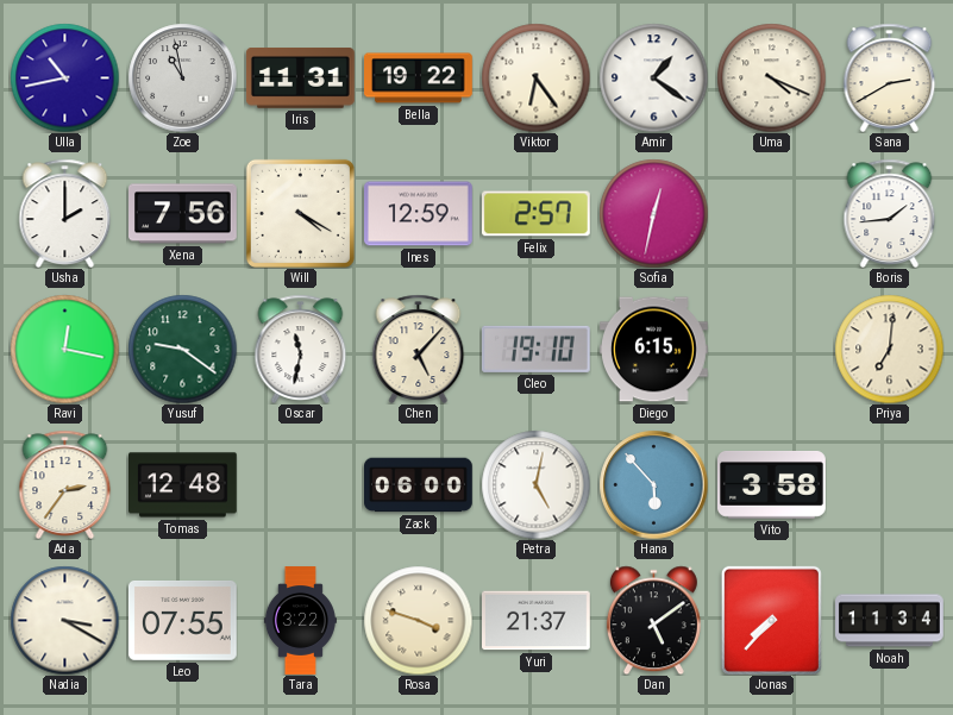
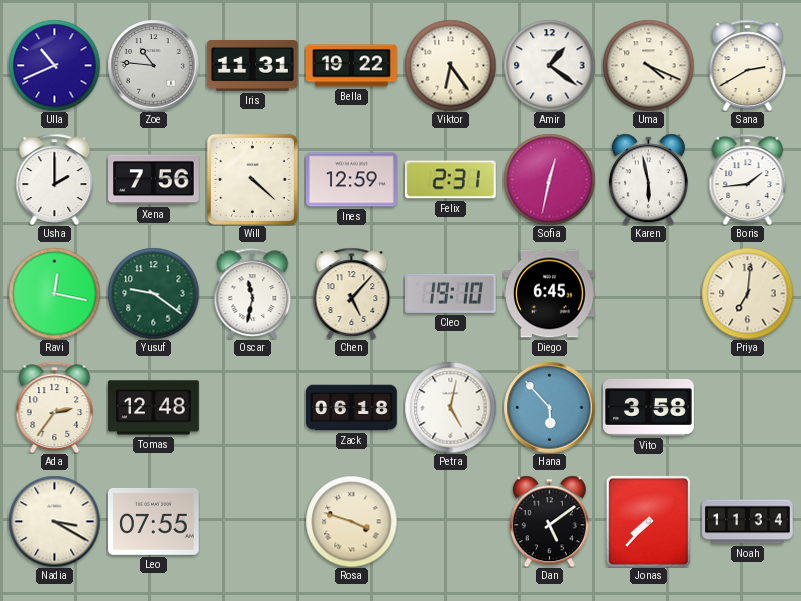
Ulla: 10:43 -> 10:41
Zoe: 10:58 -> 10:46
Will: 4:20 -> 4:22
Felix: 2:57 -> 2:31
Karen: none -> 5:58
Diego: 6:15 -> 6:45
Zack: 06:00 -> 06:18
Tara: 3:22 -> none
Yuri: 21:37 -> none
